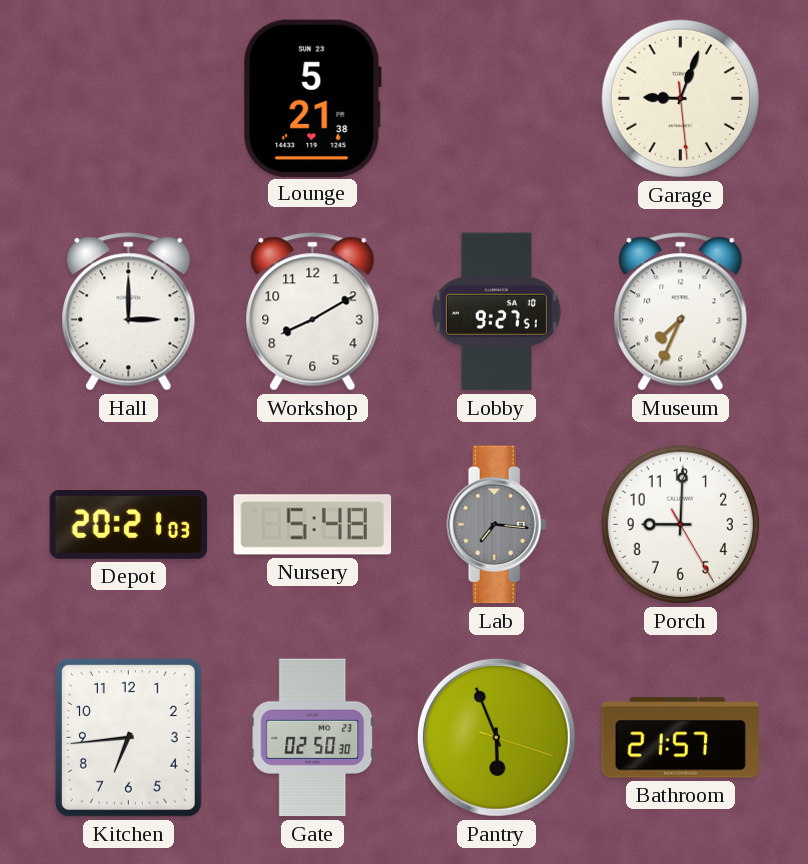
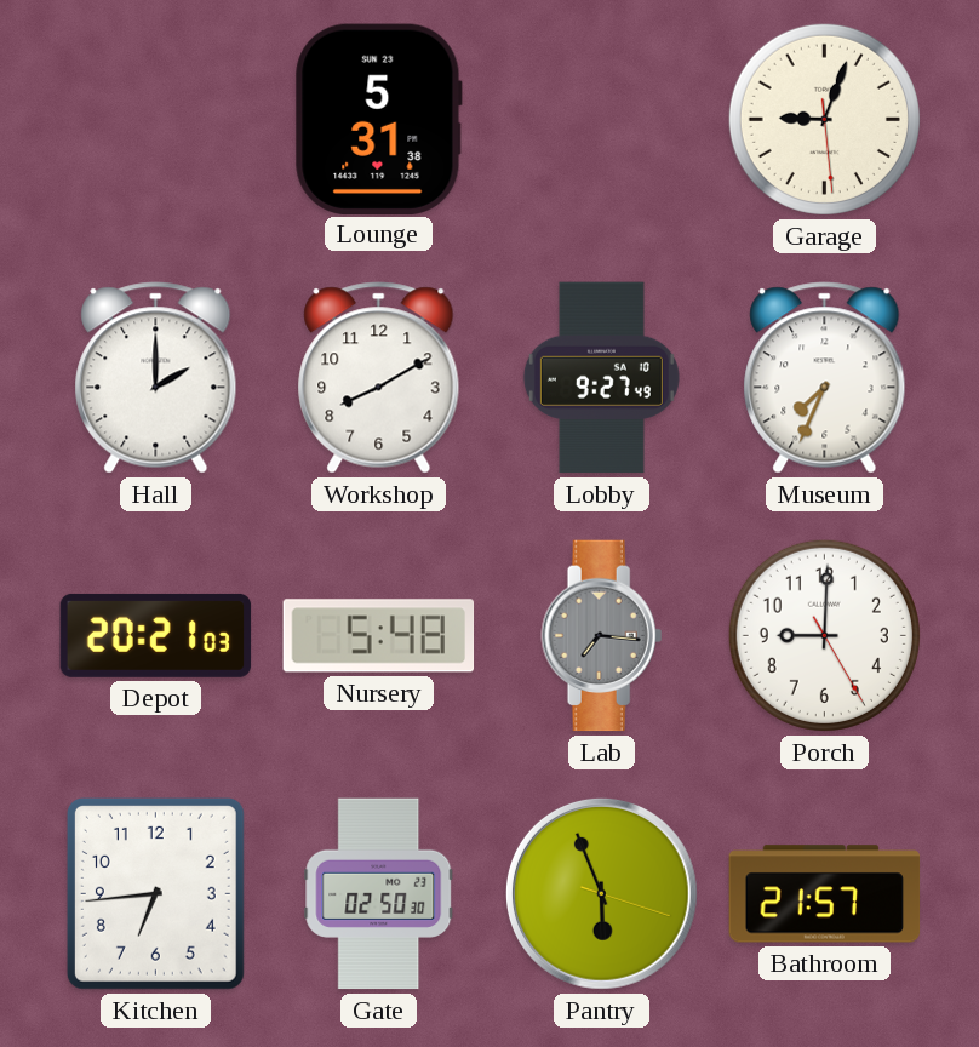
Lounge: 5:21 -> 5:31
Hall: 3:00 -> 2:00
Lobby: 9:27:51 -> 9:27:49
